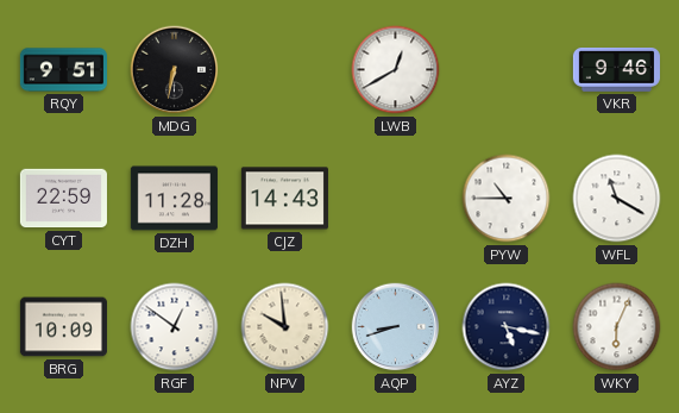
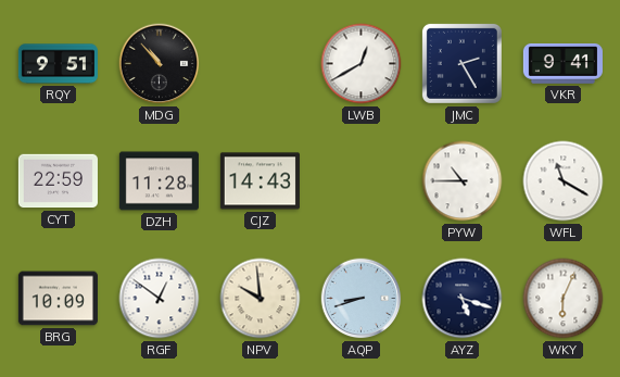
MDG: 6:32 -> 10:53
JMC: none -> 2:25
VKR: 9:46 -> 9:41
AYZ: 5:17 -> 5:18
